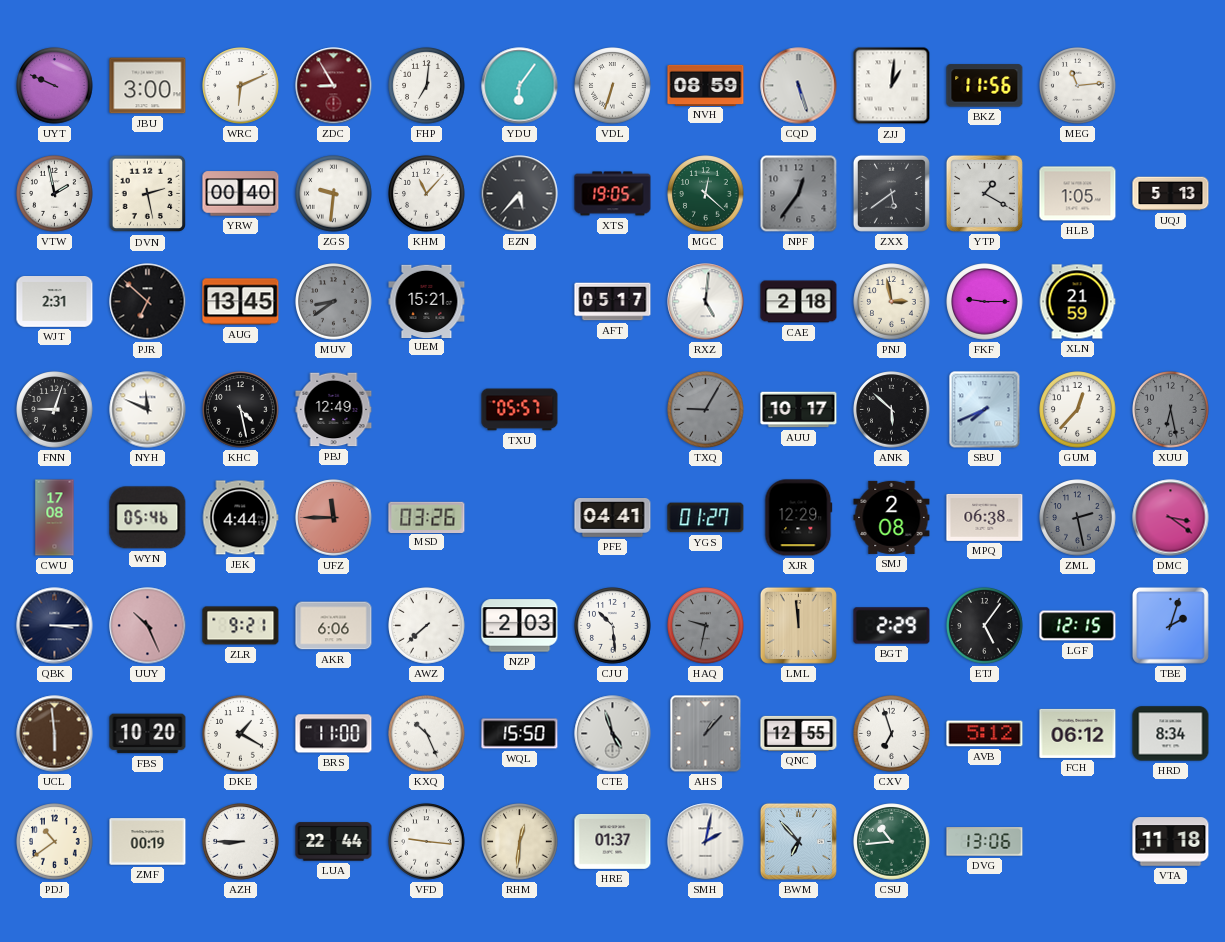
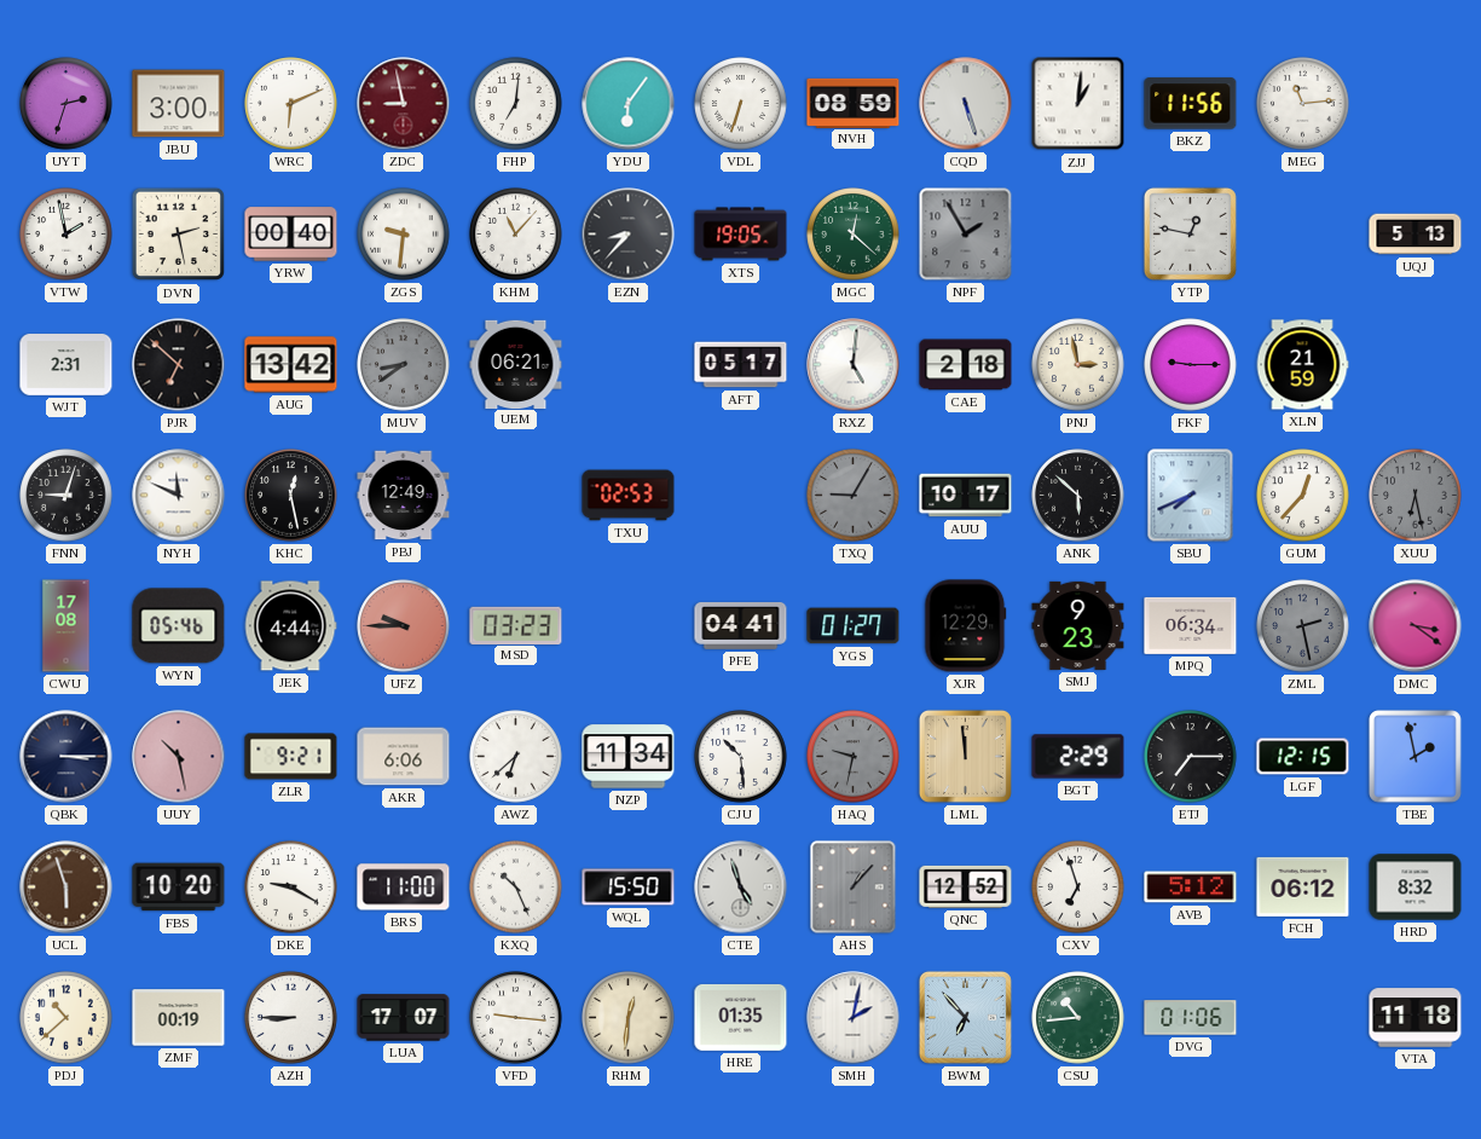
UYT: 9:49 -> 2:33
ZDC: 8:55 -> 8:58
EZN: 5:37 -> 8:37
NPF: 12:36 -> 1:55
ZXX: 5:39 -> none
YTP: 1:20 -> 12:47
HLB: 1:05 -> none
AUG: 13:45 -> 13:42
UEM: 15:21 -> 06:21
KHC: 4:28 -> 12:28
TXU: 05:57 -> 02:53
UFZ: 11:45 -> 9:45
MSD: 03:26 -> 03:23
SMJ: 2:08 -> 9:23
MPQ: 06:38 -> 06:34
UUY: 10:26 -> 10:28
AWZ: 7:38 -> 6:38
NZP: 2:03 -> 11:34
ETJ: 5:06 -> 7:15
TBE: 2:03 -> 1:58
UCL: 5:59 -> 5:57
DKE: 1:20 -> 9:20
QNC: 12:55 -> 12:52
HRD: 8:34 -> 8:32
PDJ: 10:39 -> 10:38
LUA: 22:44 -> 17:07
HRE: 01:37 -> 01:35
DVG: 13:06 -> 01:06
